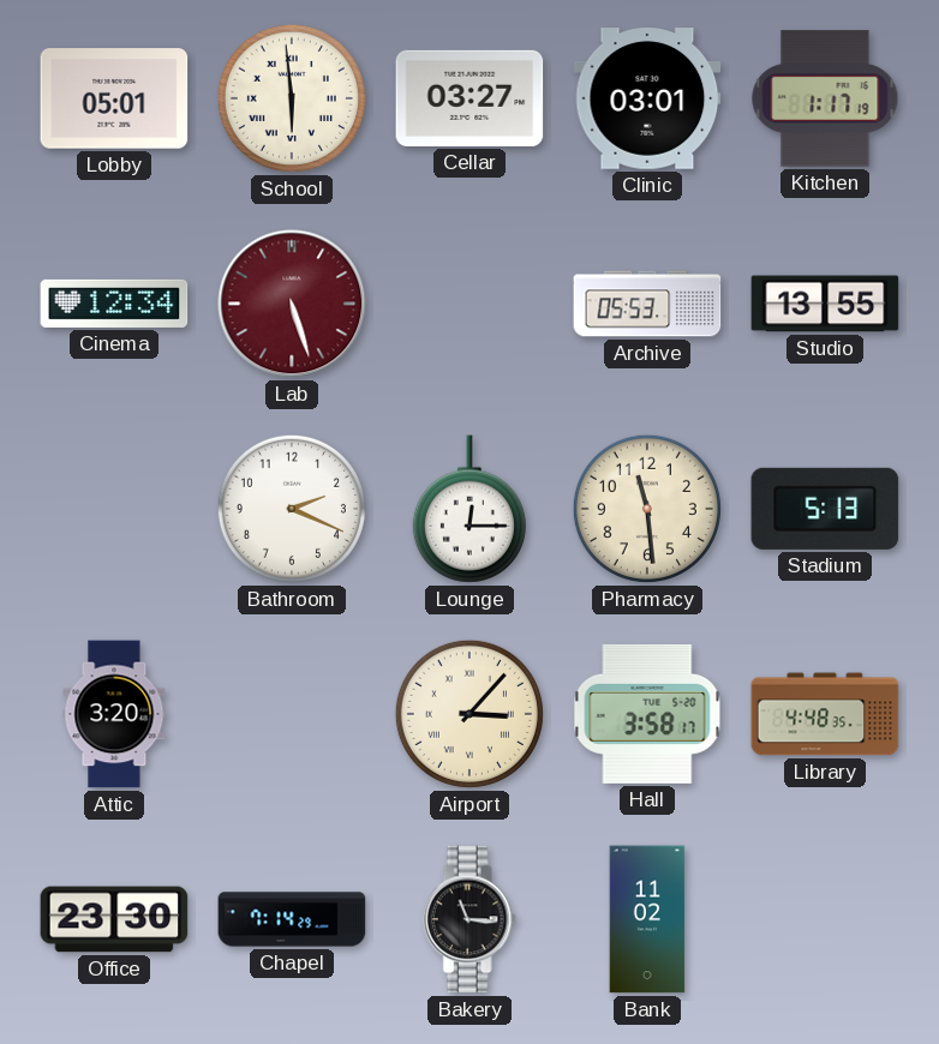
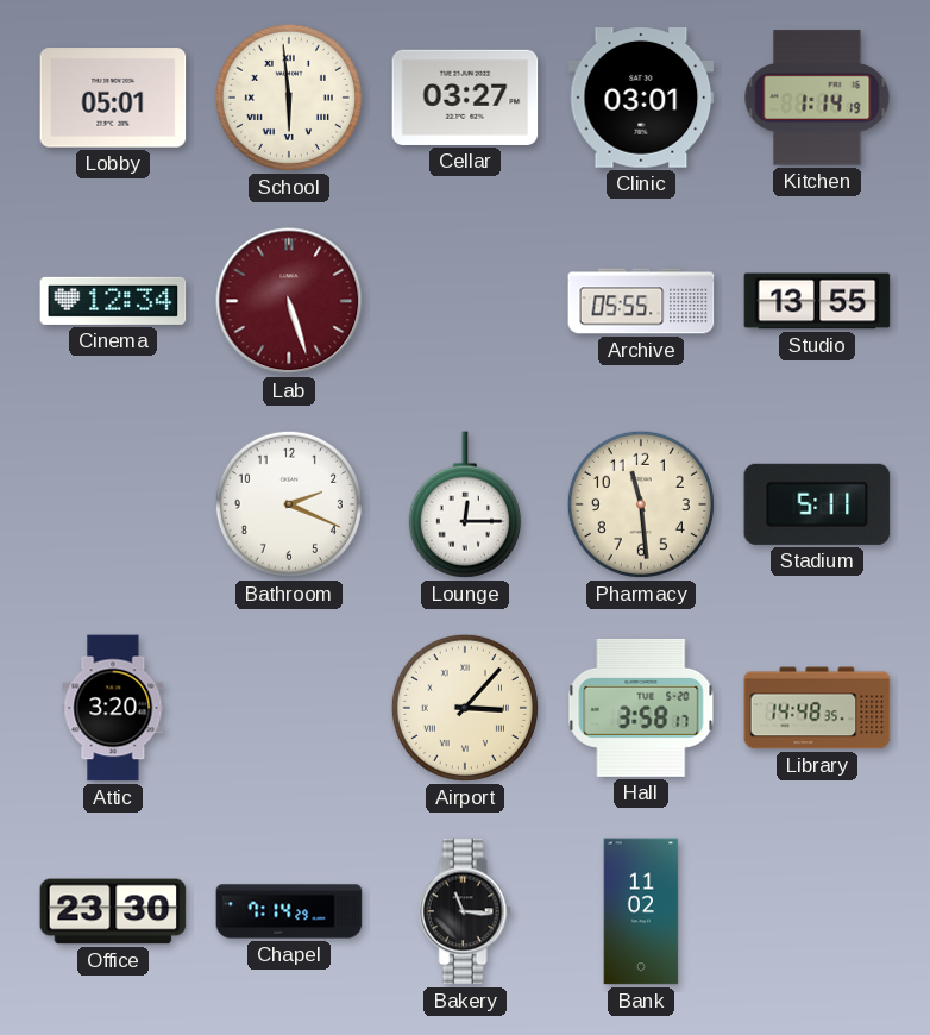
Kitchen: 1:17 -> 1:14
Archive: 05:53 -> 05:55
Stadium: 5:13 -> 5:11
Library: 4:48 -> 14:48
